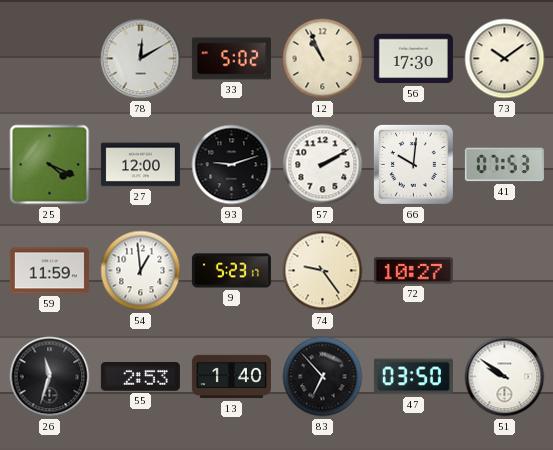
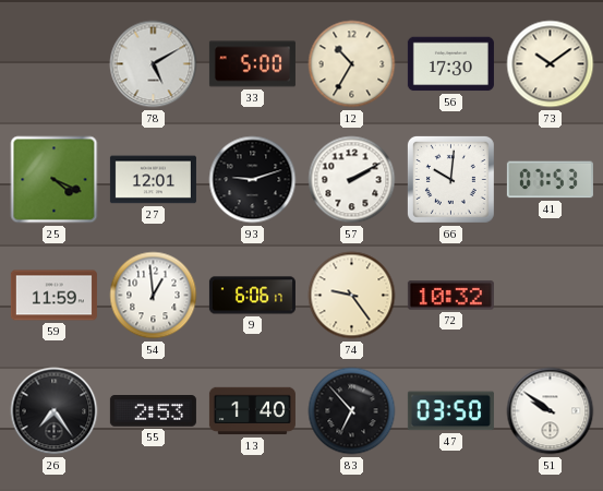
78: 12:10 -> 5:10
33: 5:02 -> 5:00
12: 10:56 -> 10:35
27: 12:00 -> 12:01
9: 5:23 -> 6:06
72: 10:27 -> 10:32
26: 11:33 -> 7:24
